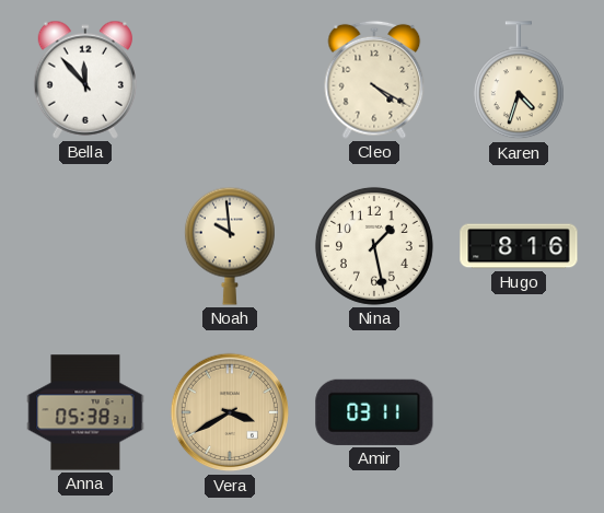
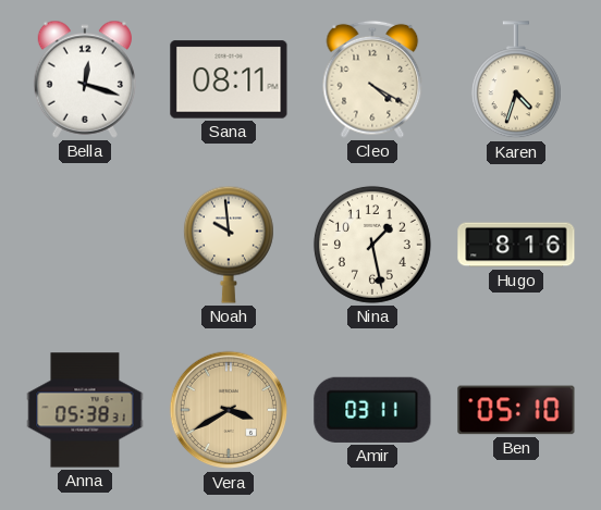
Bella: 11:53 -> 12:18
Sana: none -> 08:11
Ben: none -> 05:10
